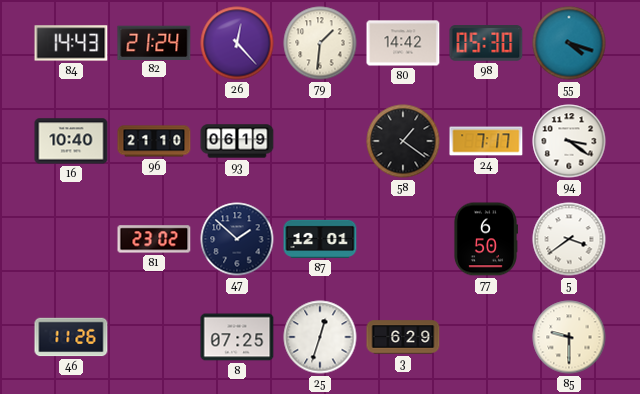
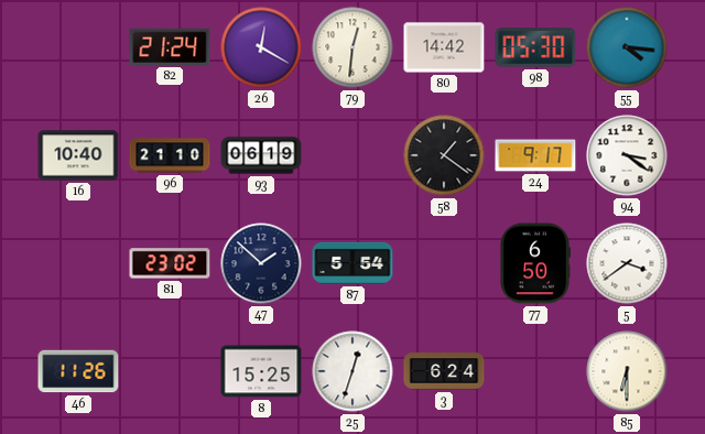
84: 14:43 -> none
26: 12:23 -> 12:20
79: 1:31 -> 12:31
55: 4:18 -> 4:16
24: 7:17 -> 9:17
87: 12:01 -> 5:54
8: 07:25 -> 15:25
3: 6:29 -> 6:24
85: 9:30 -> 6:30
